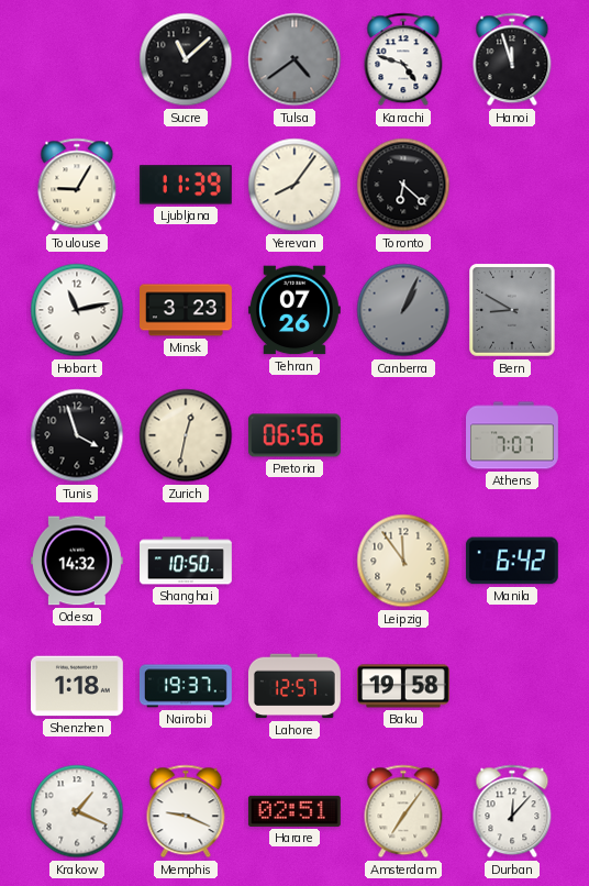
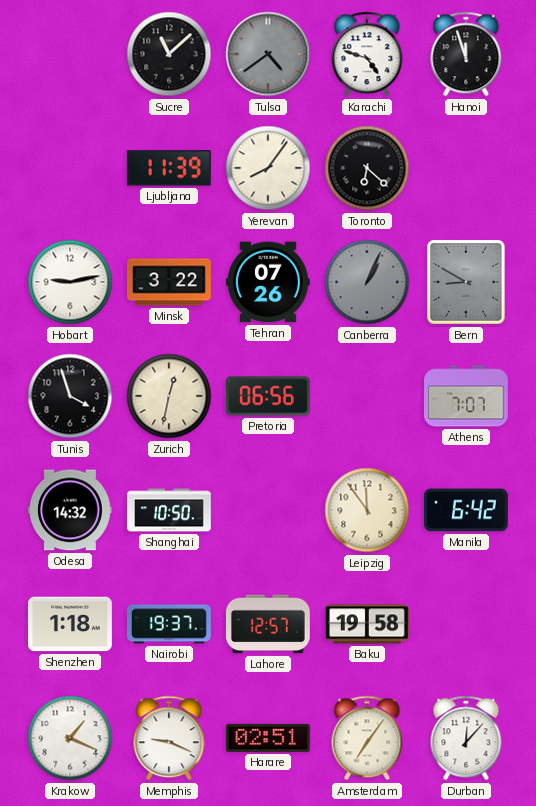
Toulouse: 9:05 -> none
Hobart: 11:13 -> 9:13
Minsk: 3:23 -> 3:22
